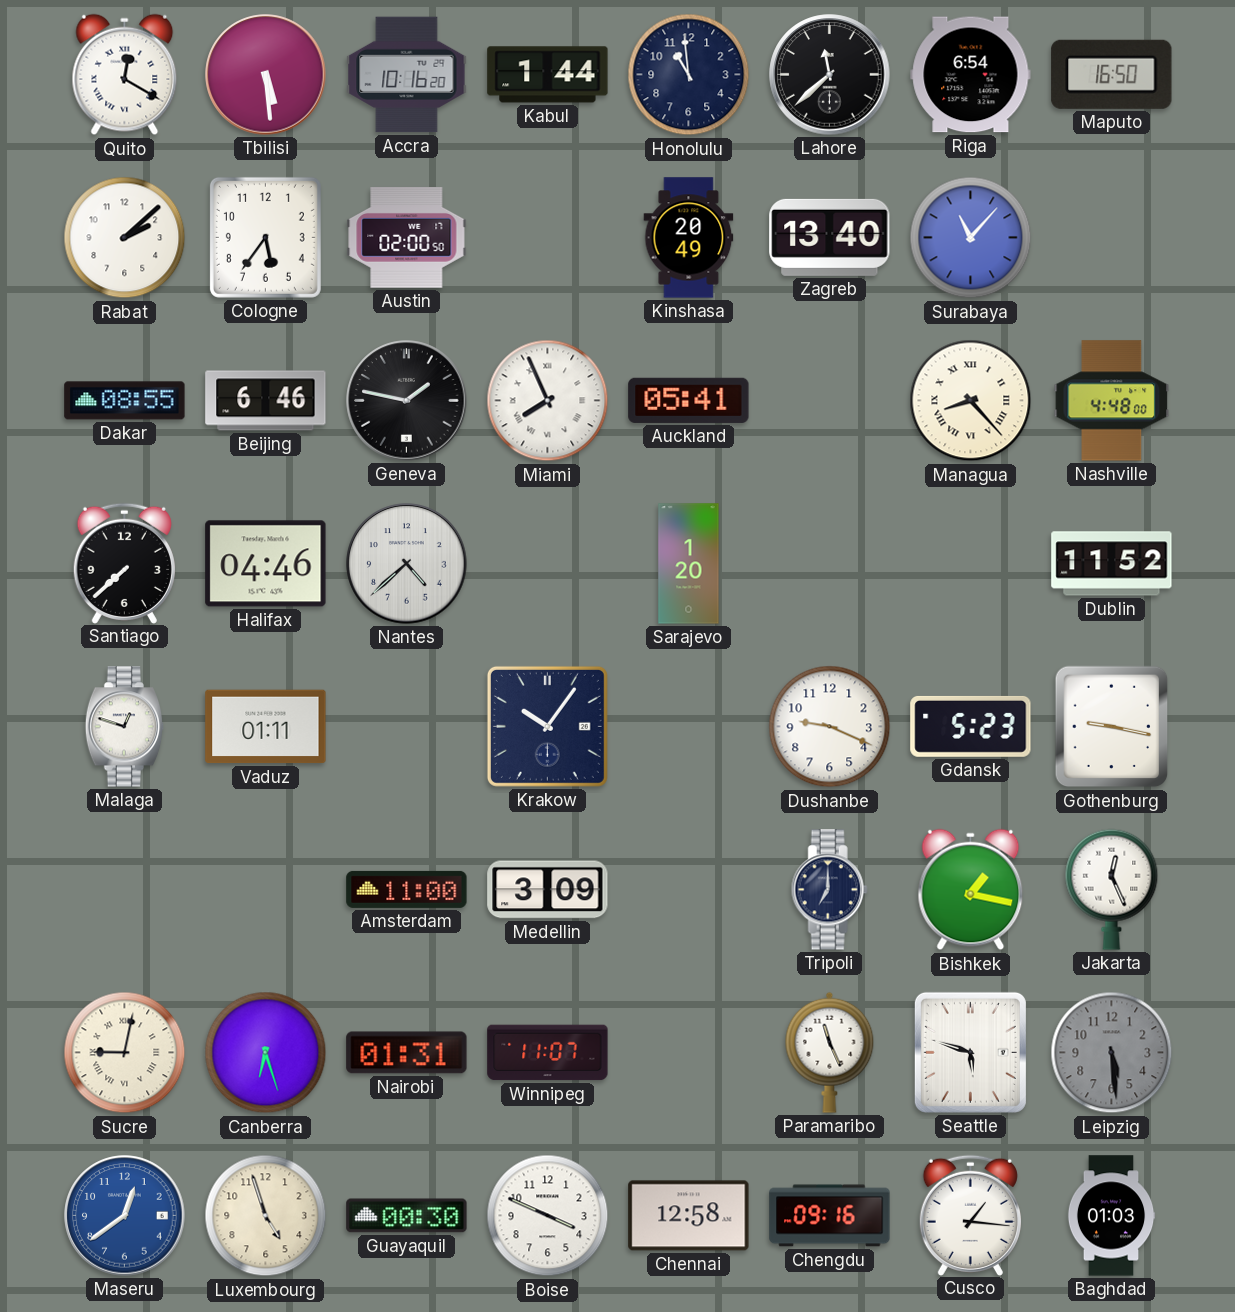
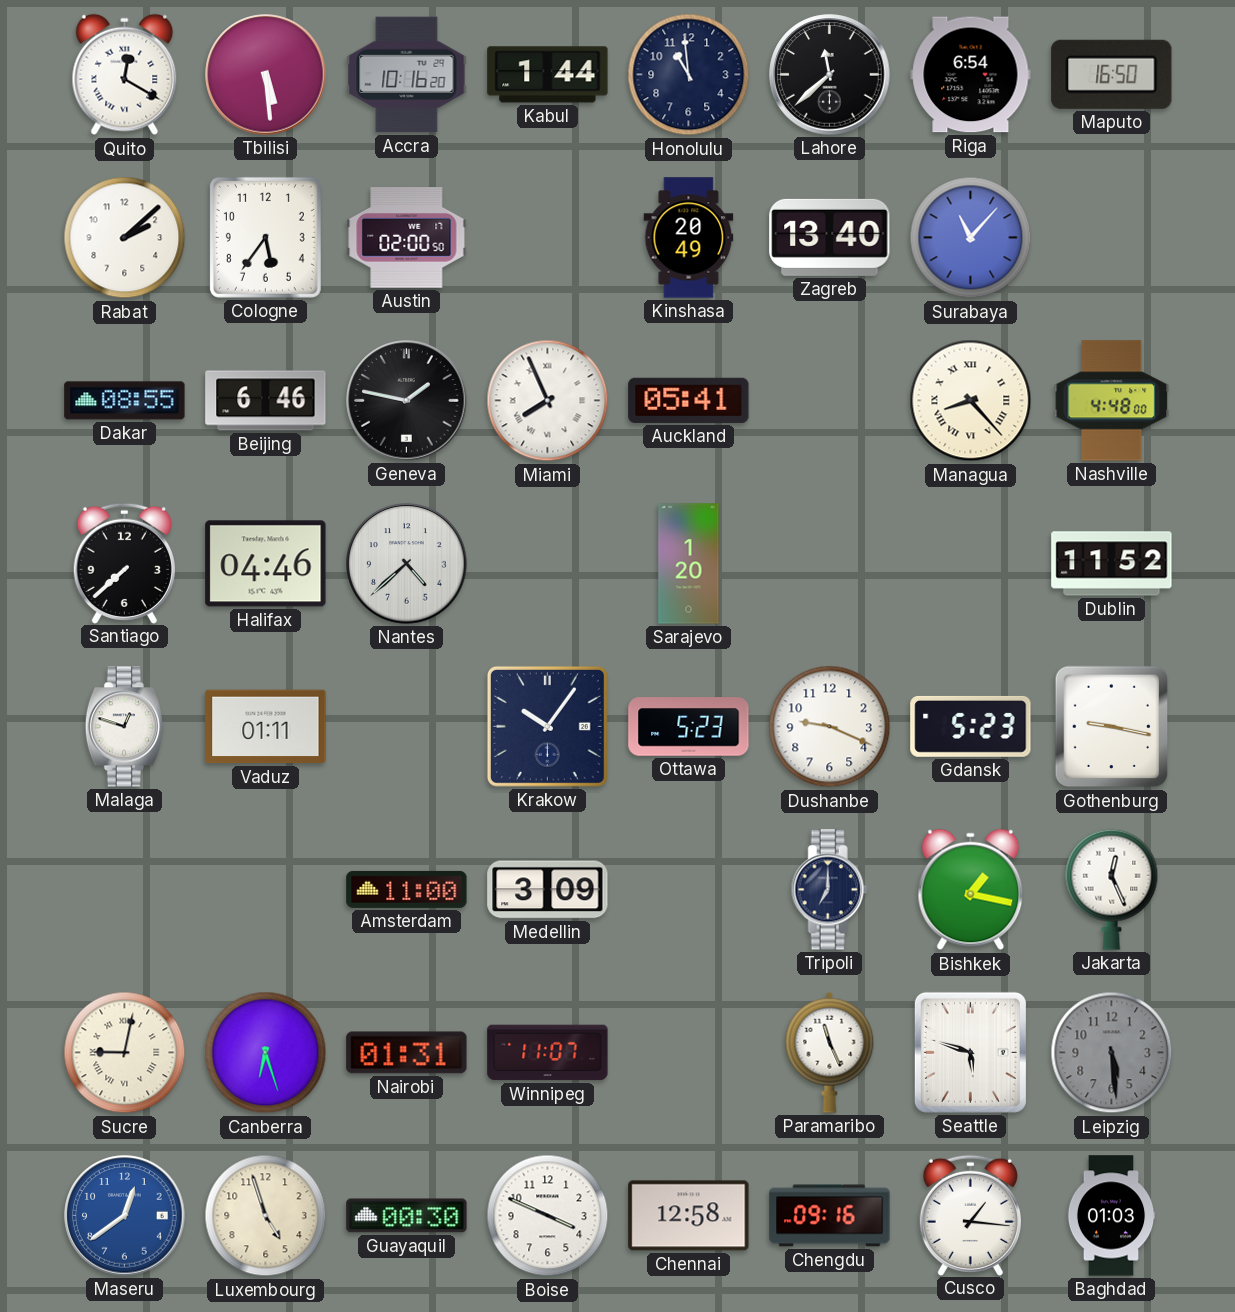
Ottawa: none -> 5:23
